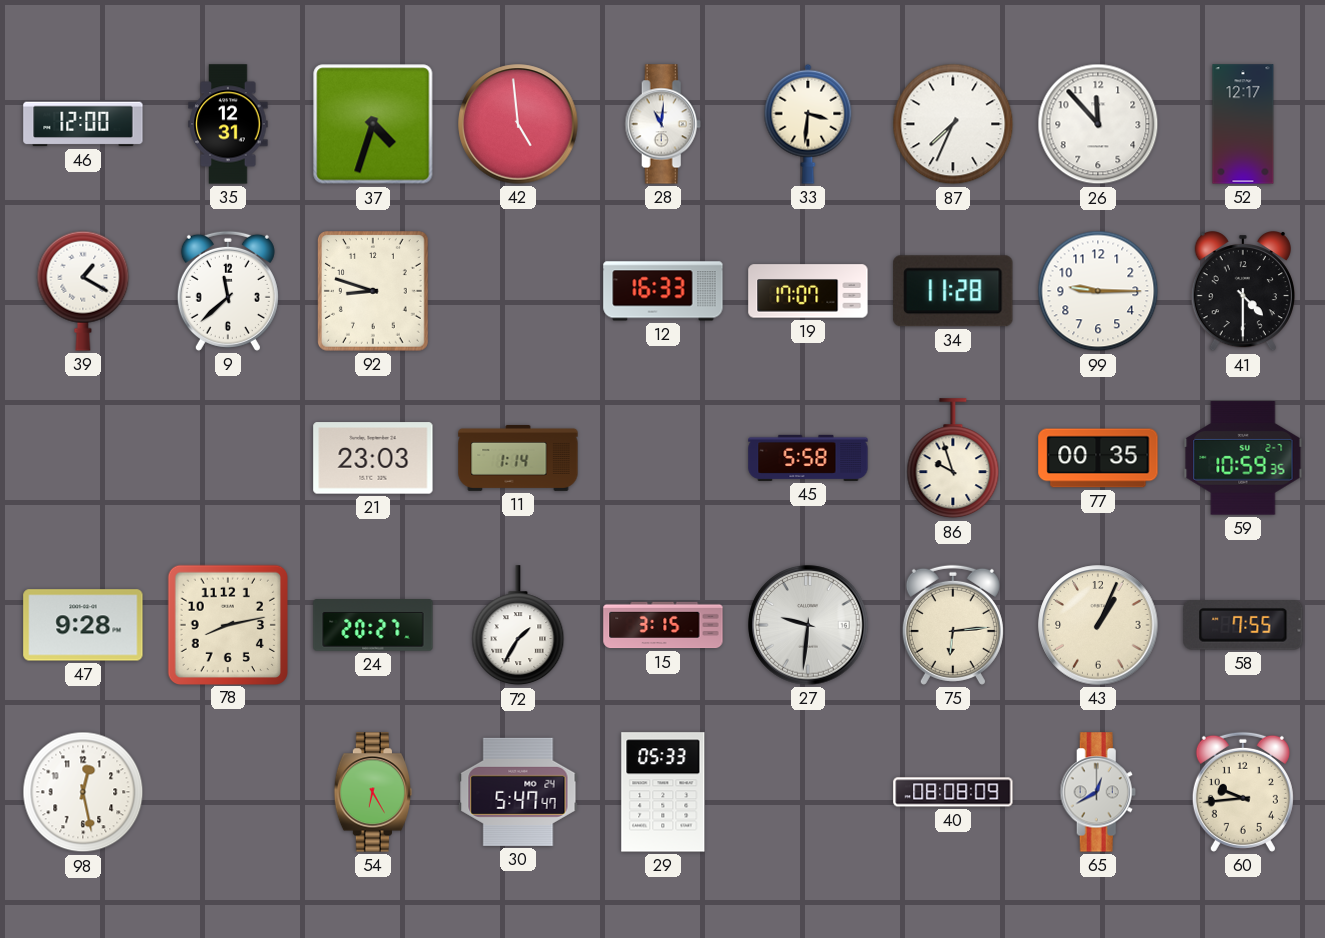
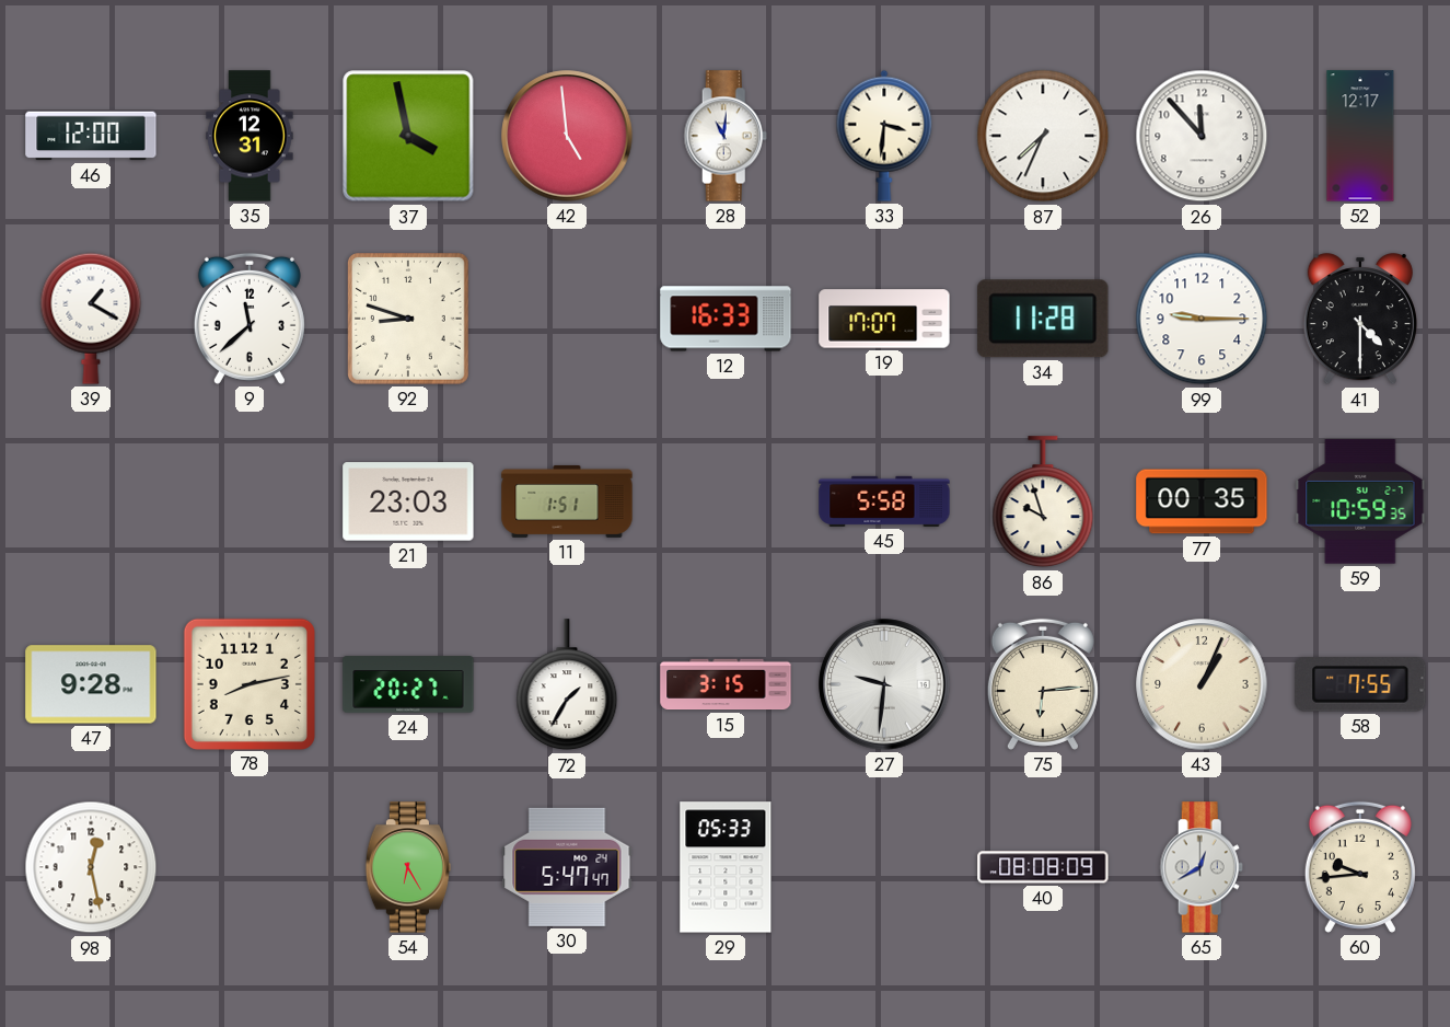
37: 4:33 -> 3:58
11: 1:14 -> 1:51
